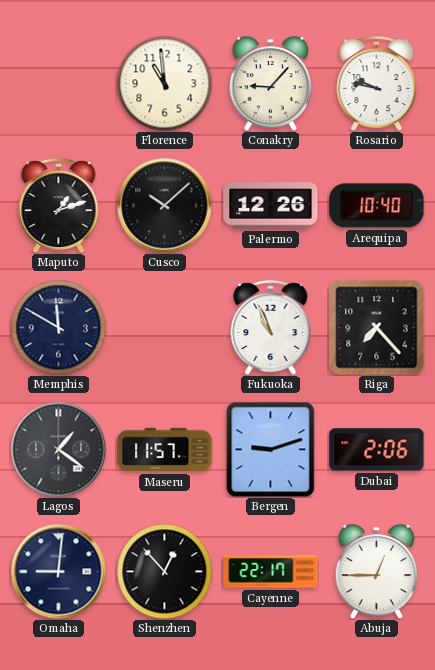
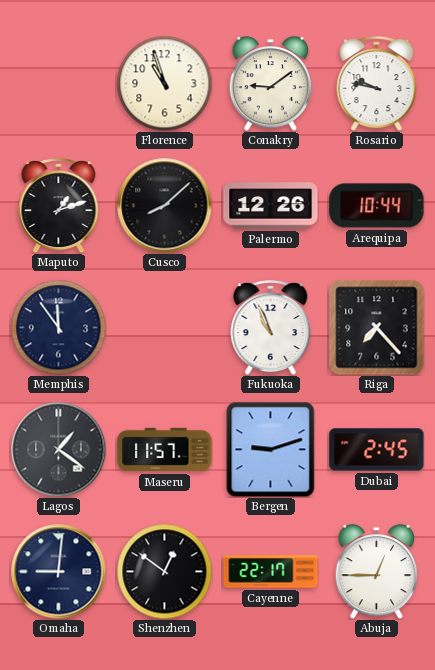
Florence: 10:59 -> 10:57
Conakry: 9:07 -> 9:09
Cusco: 10:08 -> 8:08
Arequipa: 10:40 -> 10:44
Memphis: 11:50 -> 11:54
Dubai: 2:06 -> 2:45
Shenzhen: 12:53 -> 12:51
